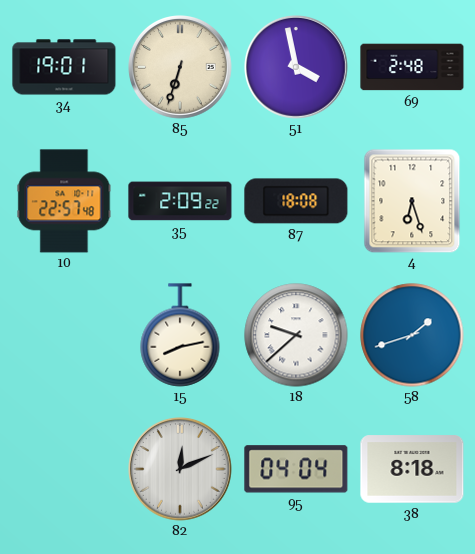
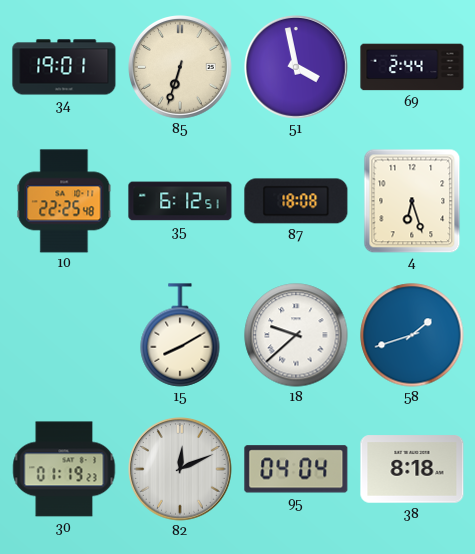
69: 2:48 -> 2:44
10: 22:57 -> 22:25
35: 2:09 -> 6:12
15: 8:13 -> 8:10
30: none -> 01:19
